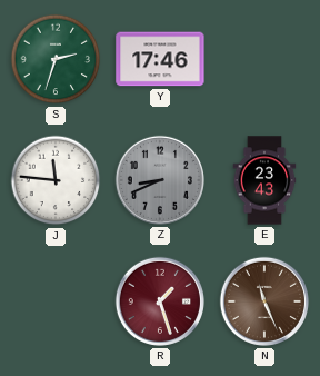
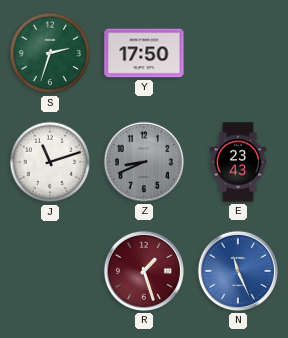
Y: 17:46 -> 17:50
J: 11:46 -> 11:12
N dial: brown -> blue
